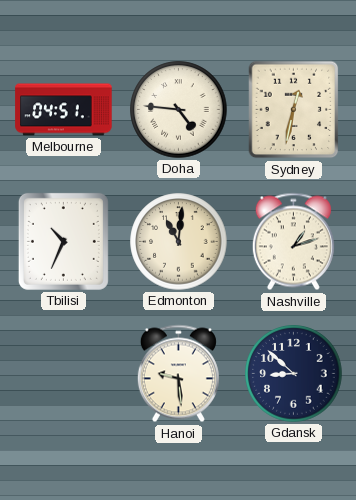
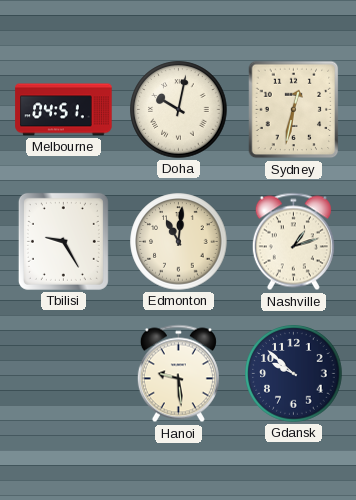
Doha: 4:46 -> 10:02
Tbilisi: 10:34 -> 9:25
Gdansk: 8:52 -> 9:52
